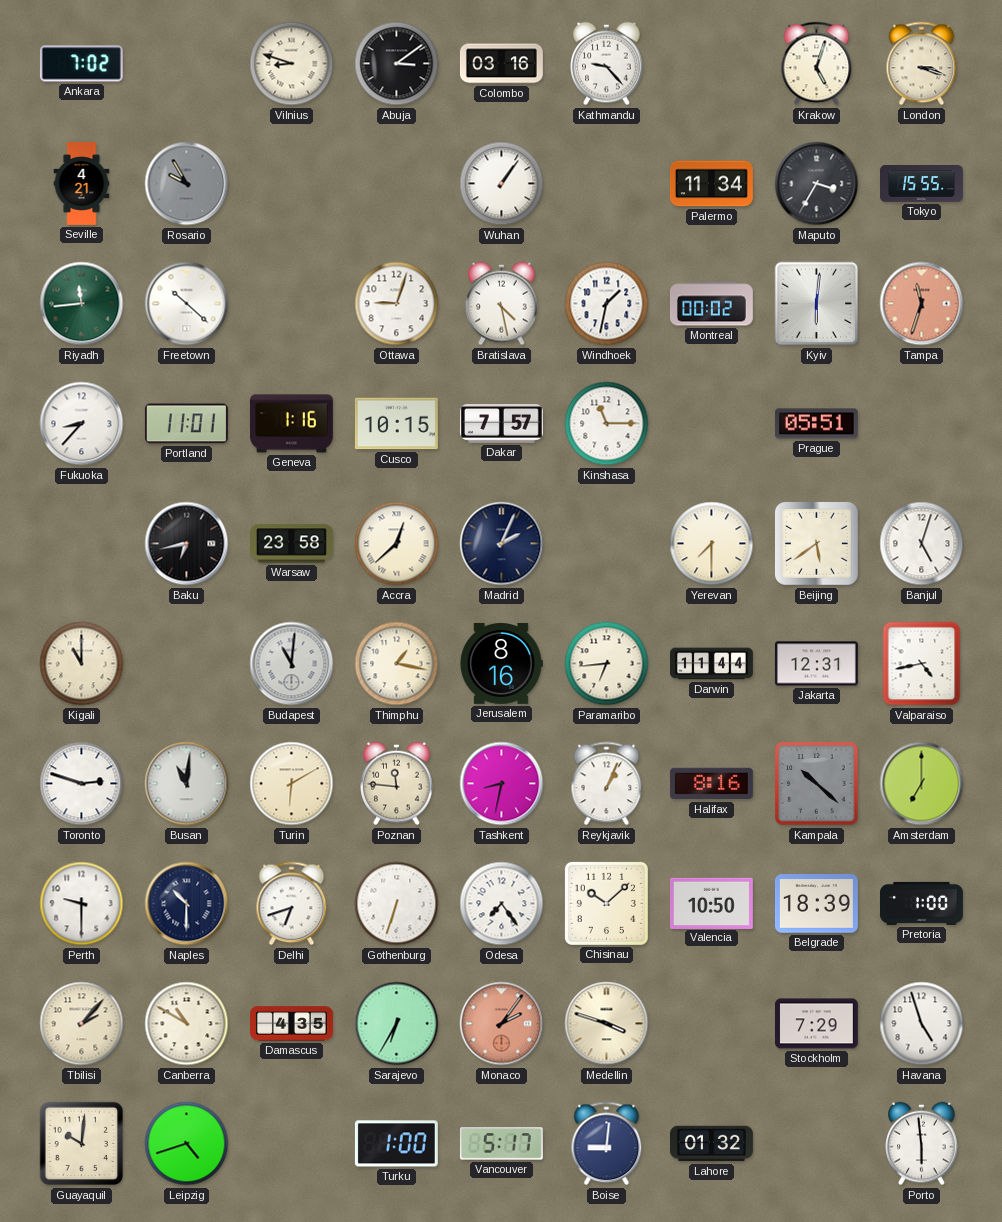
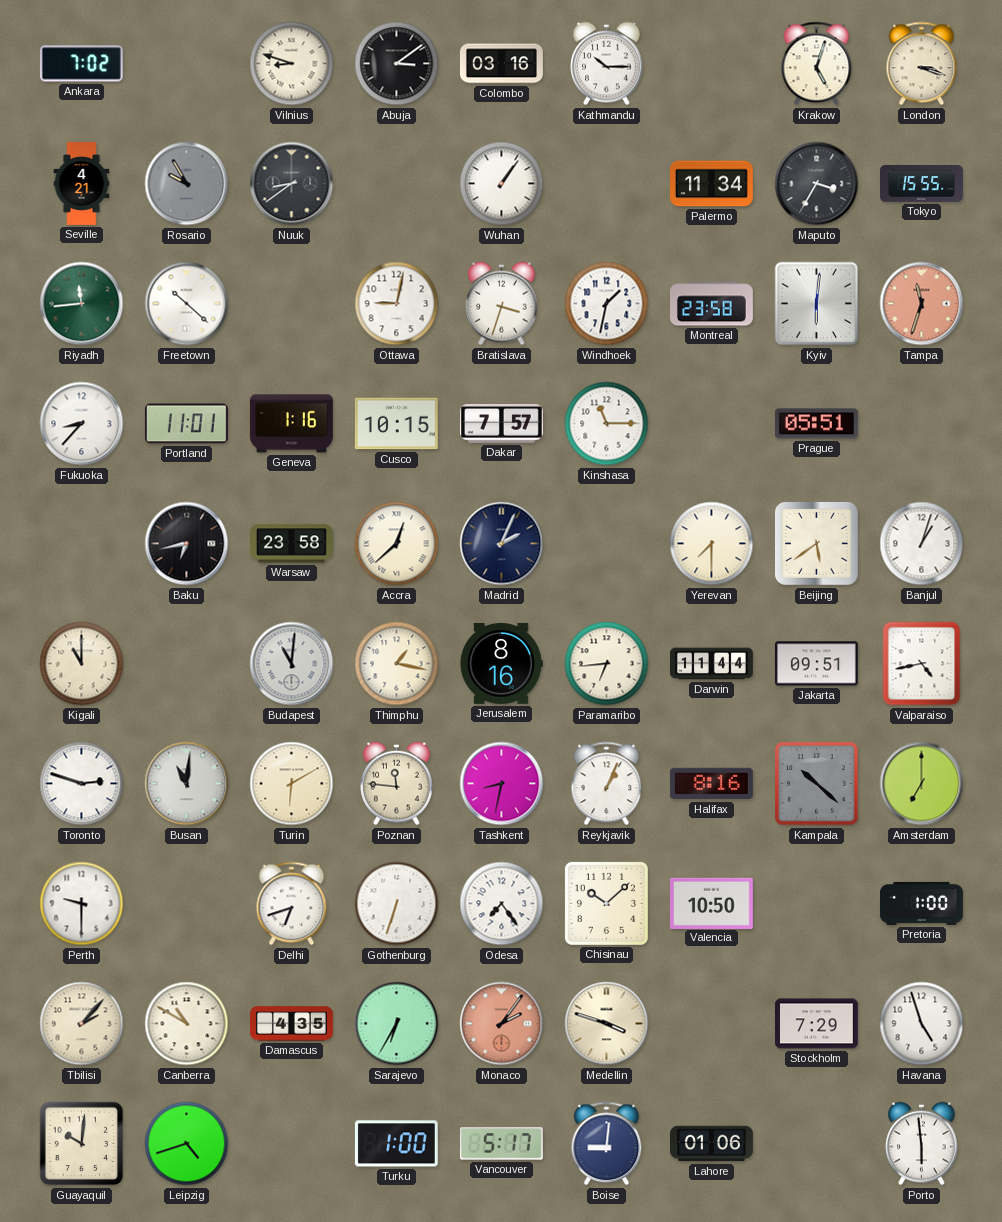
Kathmandu: 9:23 -> 10:15
Nuuk: none -> 8:39
Ottawa: 9:03 -> 9:02
Bratislava: 4:28 -> 3:33
Montreal: 00:02 -> 23:58
Banjul: 5:03 -> 1:03
Jakarta: 12:31 -> 09:51
Naples: 10:30 -> none
Belgrade: 18:39 -> none
Lahore: 01:32 -> 01:06
